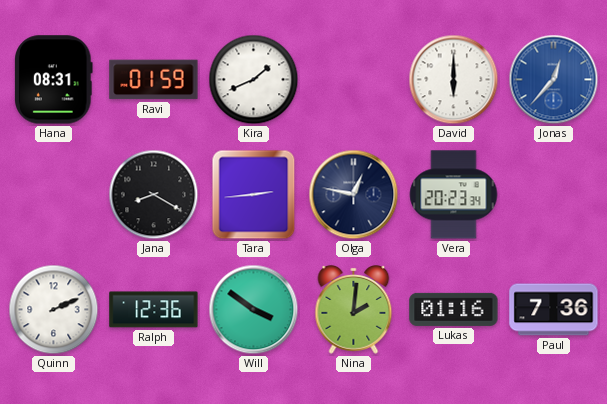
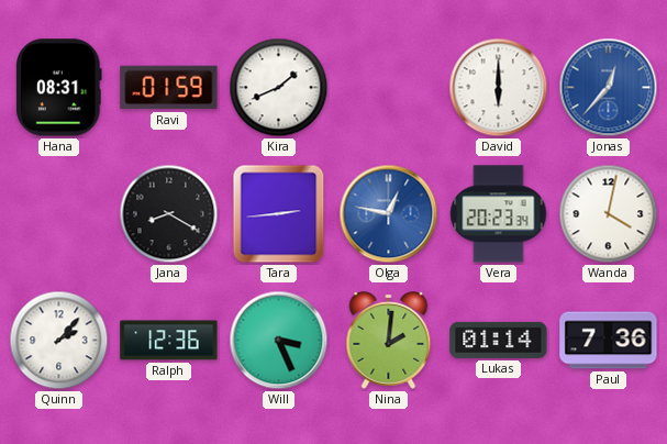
Olga dial: navy -> blue
Wanda: none -> 4:02
Quinn: 2:11 -> 2:07
Will: 3:51 -> 3:26
Lukas: 01:16 -> 01:14
